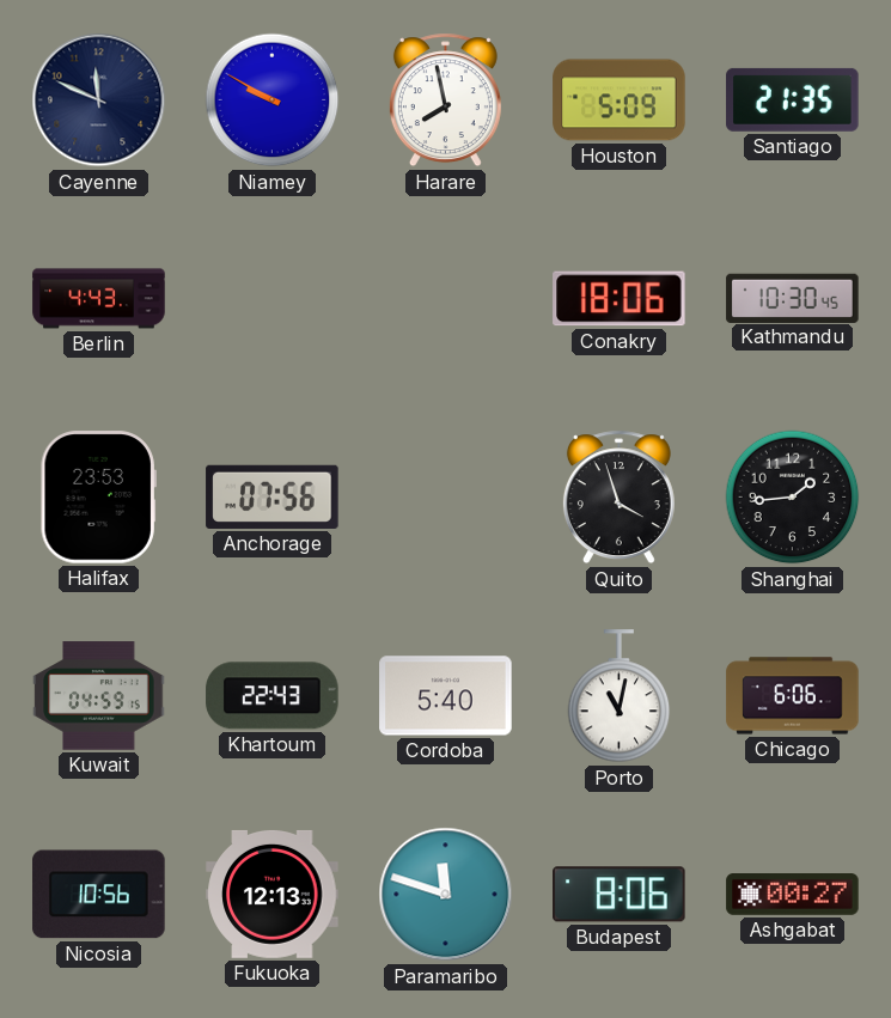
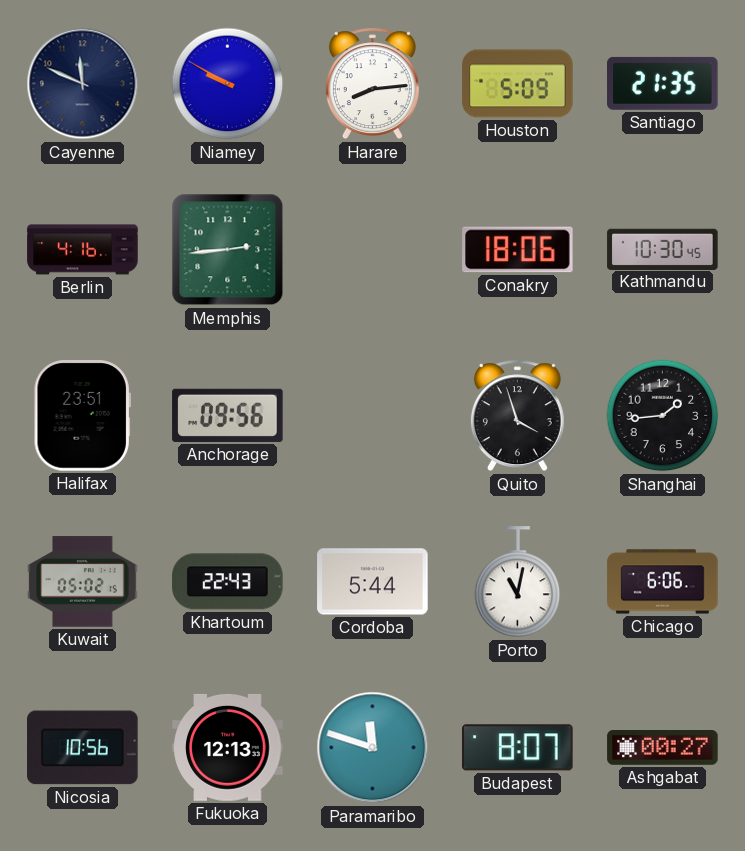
Harare: 7:58 -> 8:14
Berlin: 4:43 -> 4:16
Memphis: none -> 2:44
Halifax: 23:53 -> 23:51
Anchorage: 07:56 -> 09:56
Kuwait: 04:59 -> 05:02
Cordoba: 5:40 -> 5:44
Budapest: 8:06 -> 8:07
